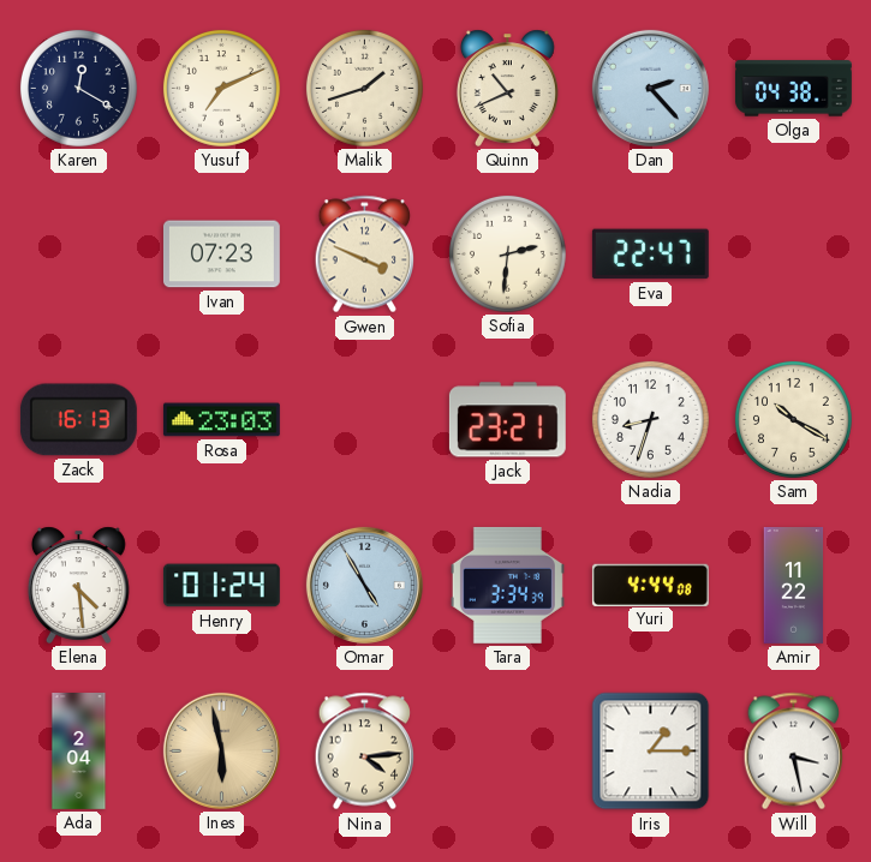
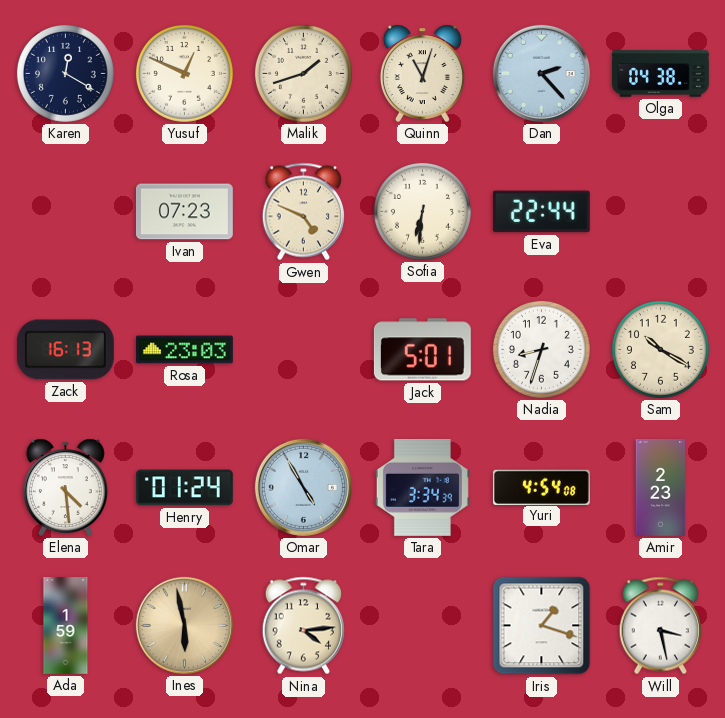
Yusuf: 7:11 -> 12:49
Quinn: 10:41 -> 11:03
Gwen: 3:49 -> 4:49
Sofia: 2:31 -> 6:31
Eva: 22:47 -> 22:44
Jack: 23:21 -> 5:01
Yuri: 4:44 -> 4:54
Amir: 11:22 -> 2:23
Ada: 2:04 -> 1:59
Iris: 1:15 -> 1:18
